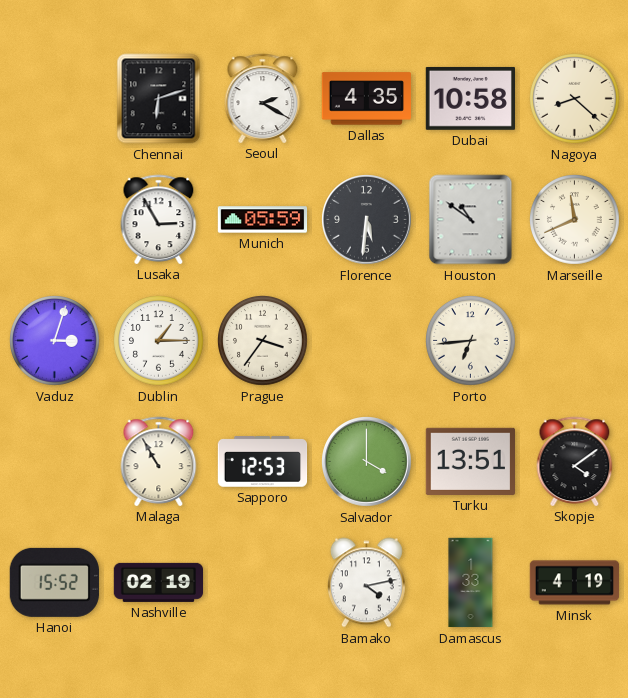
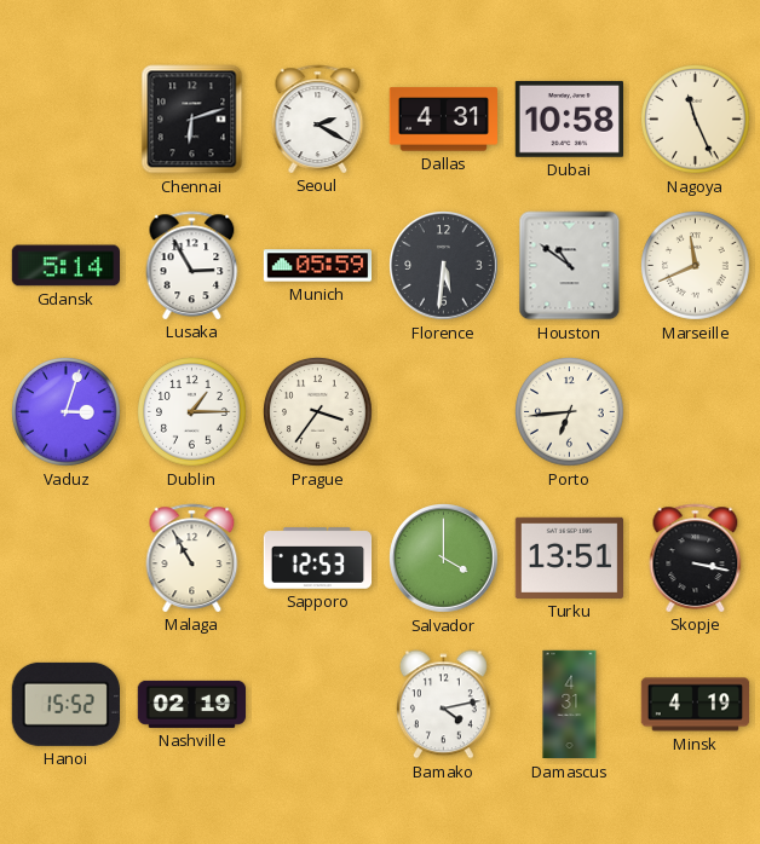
Dallas: 4:35 -> 4:31
Nagoya: 8:22 -> 11:26
Gdansk: none -> 5:14
Skopje: 4:09 -> 3:17
Damascus: 1:33 -> 4:31
